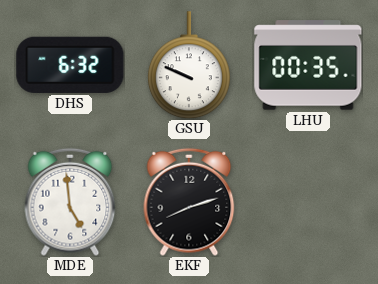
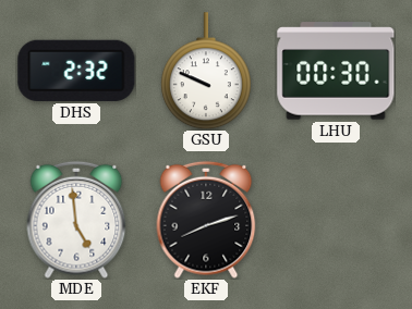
DHS: 6:32 -> 2:32
LHU: 00:35 -> 00:30
